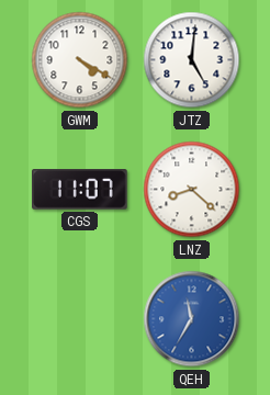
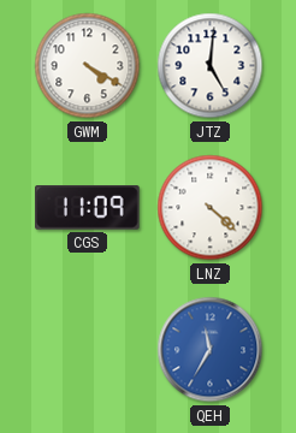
CGS: 11:07 -> 11:09
LNZ: 8:22 -> 4:22
